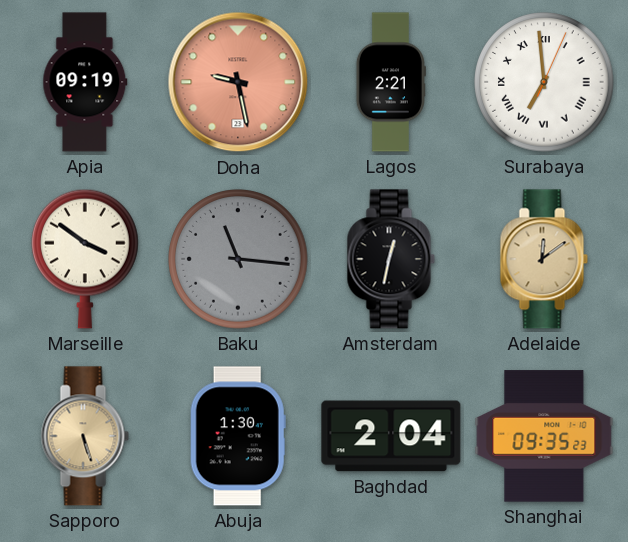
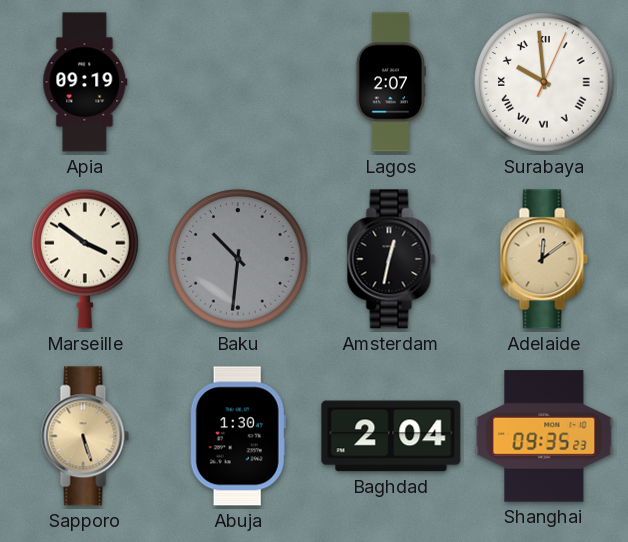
Doha: 9:28 -> none
Lagos: 2:21 -> 2:07
Surabaya: 6:59 -> 9:59
Baku: 11:16 -> 10:31
